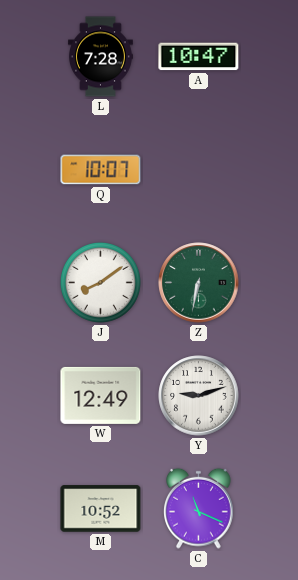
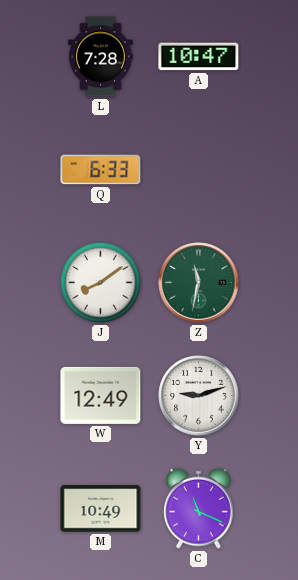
Q: 10:07 -> 6:33
Z: 6:32 -> 11:32
M: 10:52 -> 10:49
